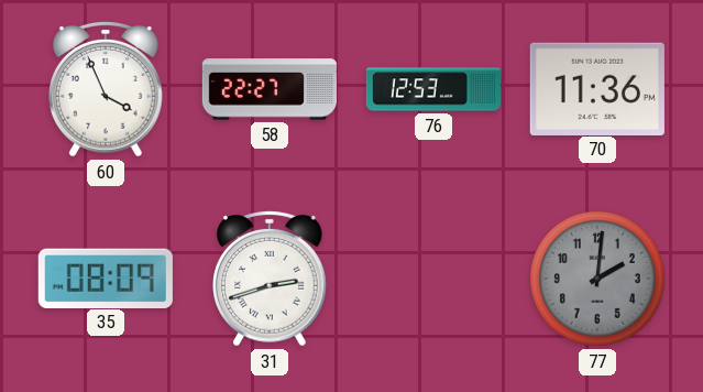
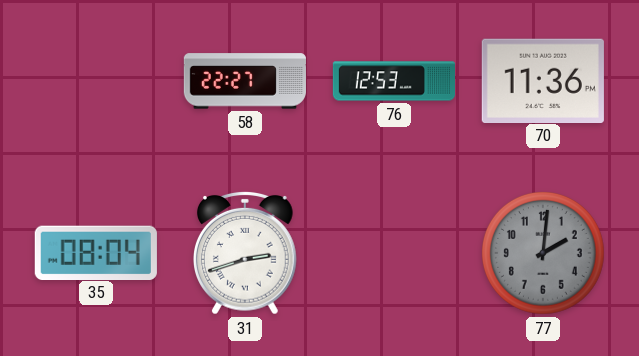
60: 3:56 -> none
35: 08:09 -> 08:04
